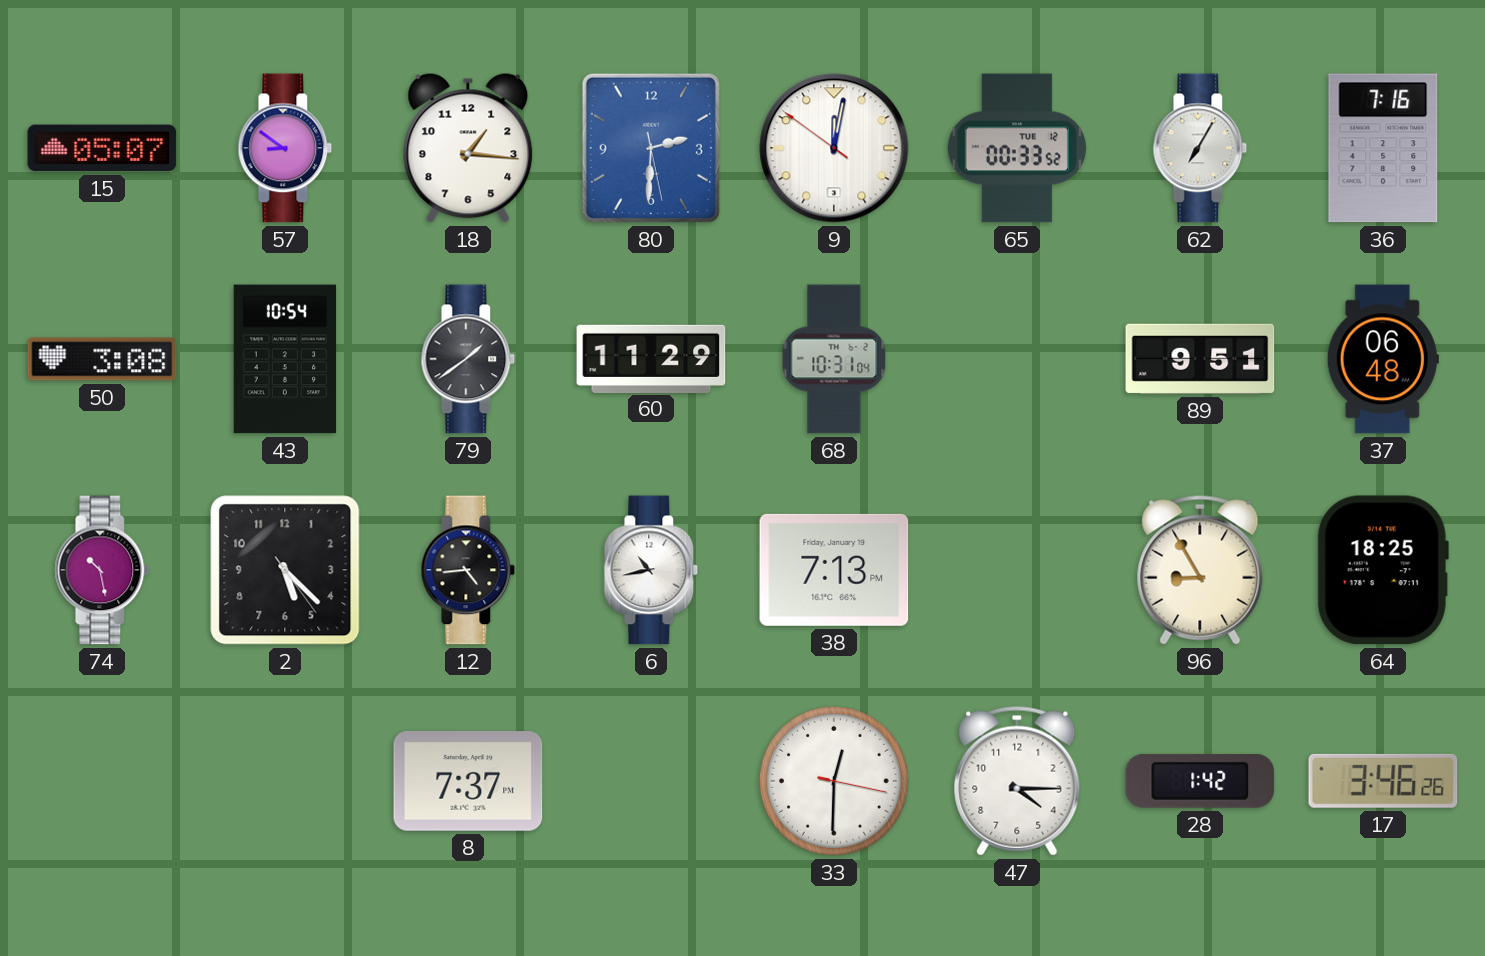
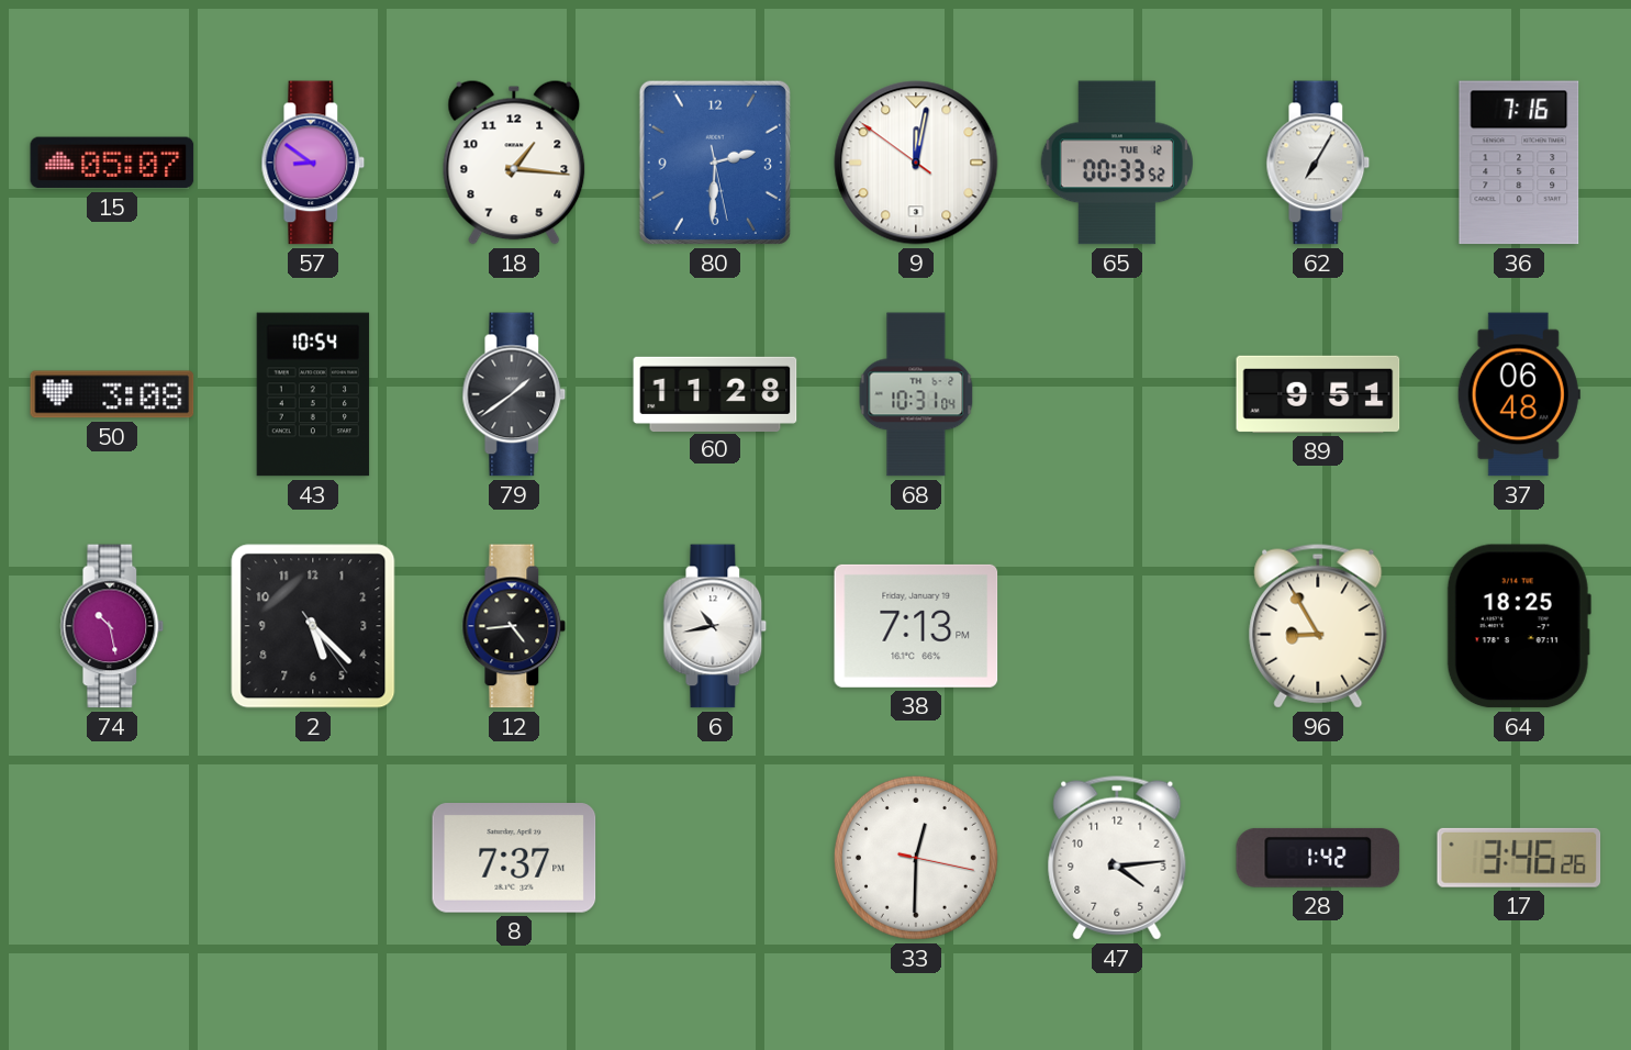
60: 11:29 -> 11:28
47: 4:15 -> 4:14
